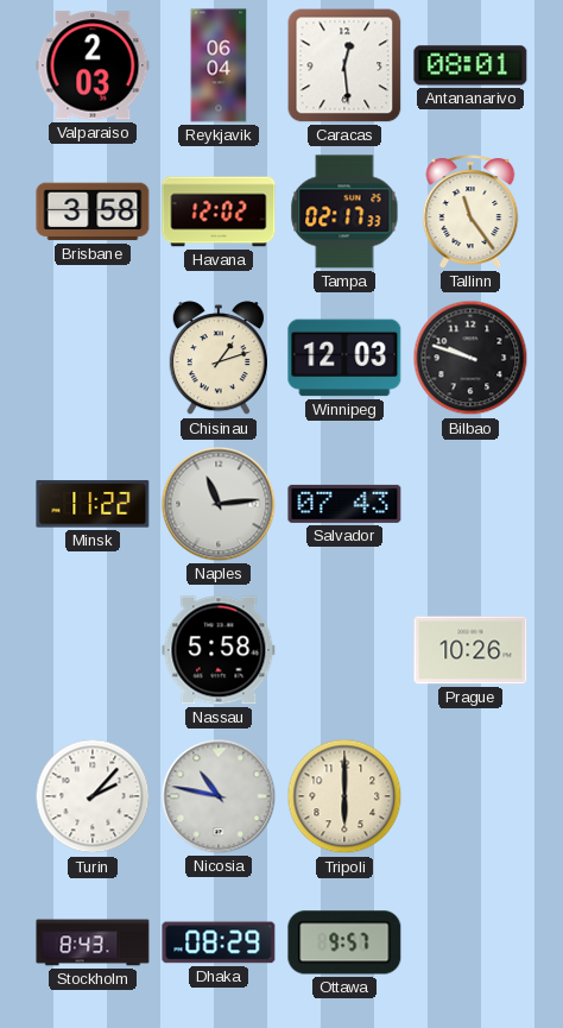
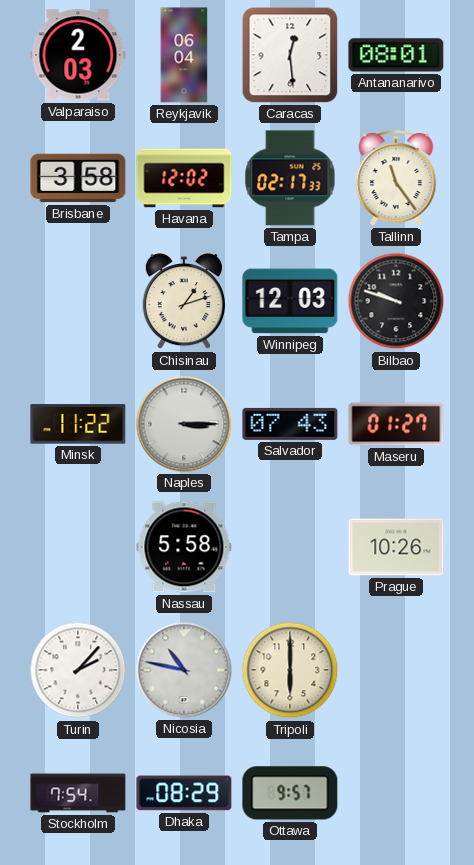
Naples: 11:14 -> 3:15
Maseru: none -> 01:27
Stockholm: 8:43 -> 7:54
